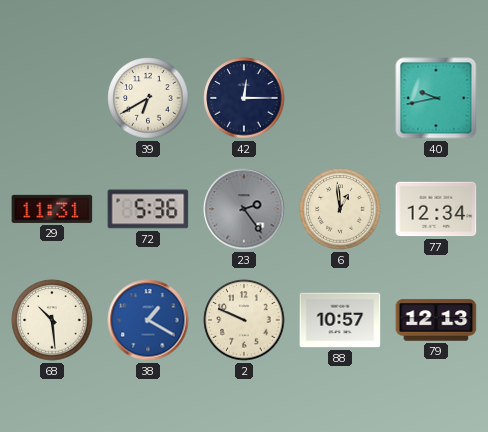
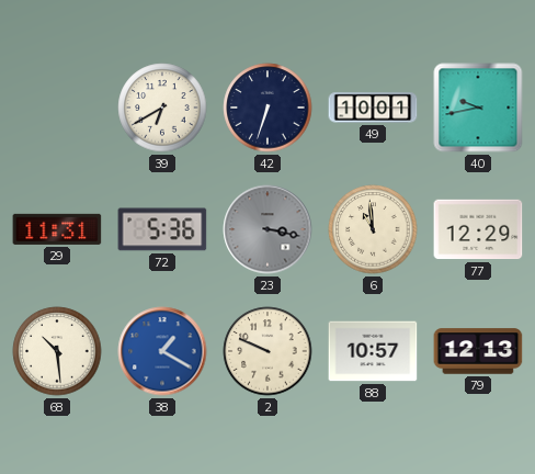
42: 12:15 -> 6:33
49: none -> 10:01
23: 2:24 -> 3:17
6: 12:59 -> 10:59
77: 12:34 -> 12:29
